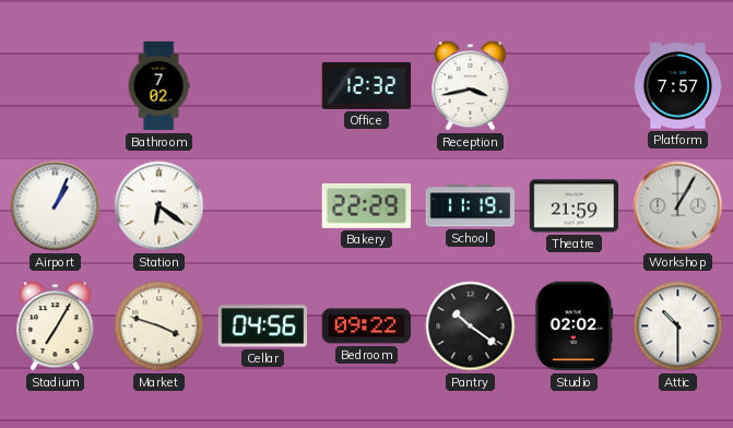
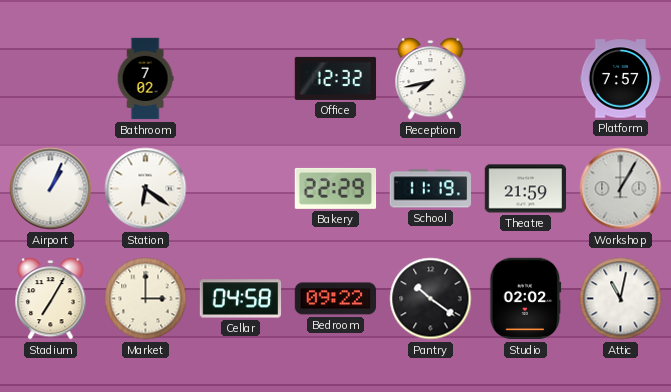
Reception: 3:43 -> 7:43
Market: 3:48 -> 3:00
Cellar: 04:56 -> 04:58
Attic: 10:30 -> 11:02
